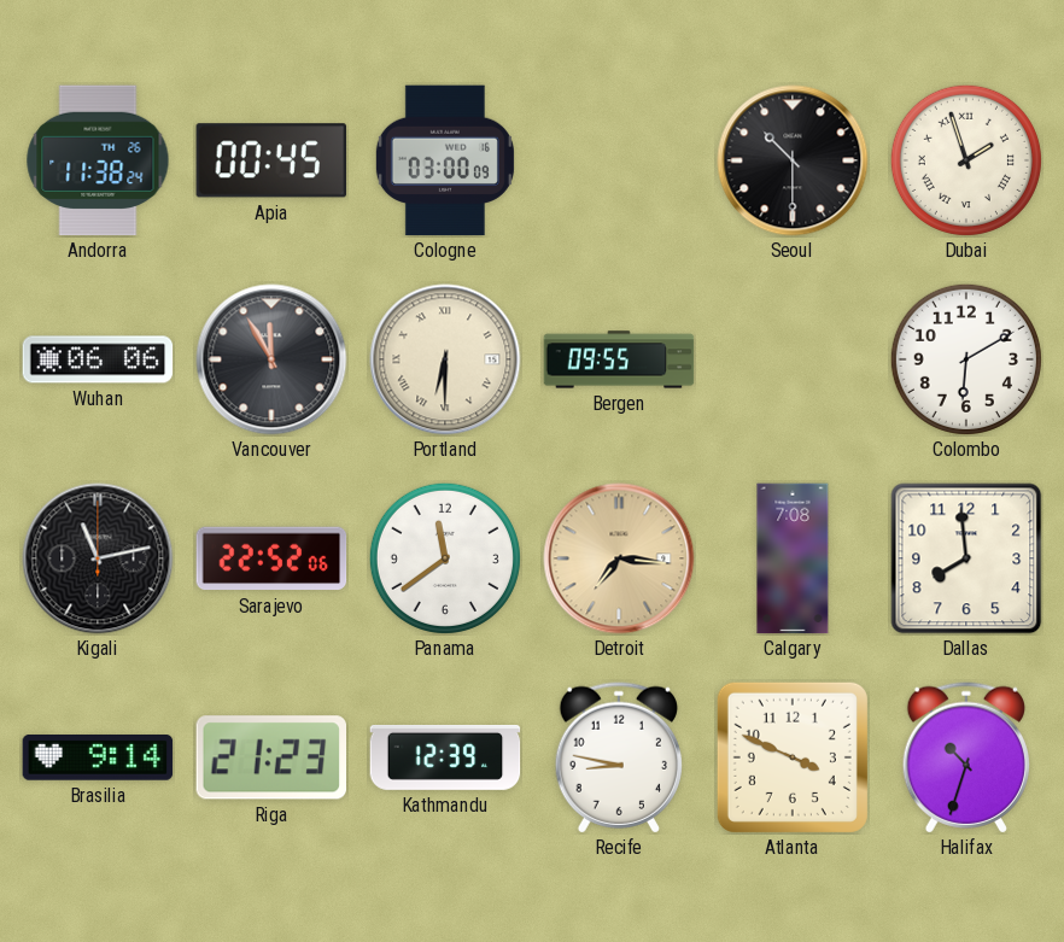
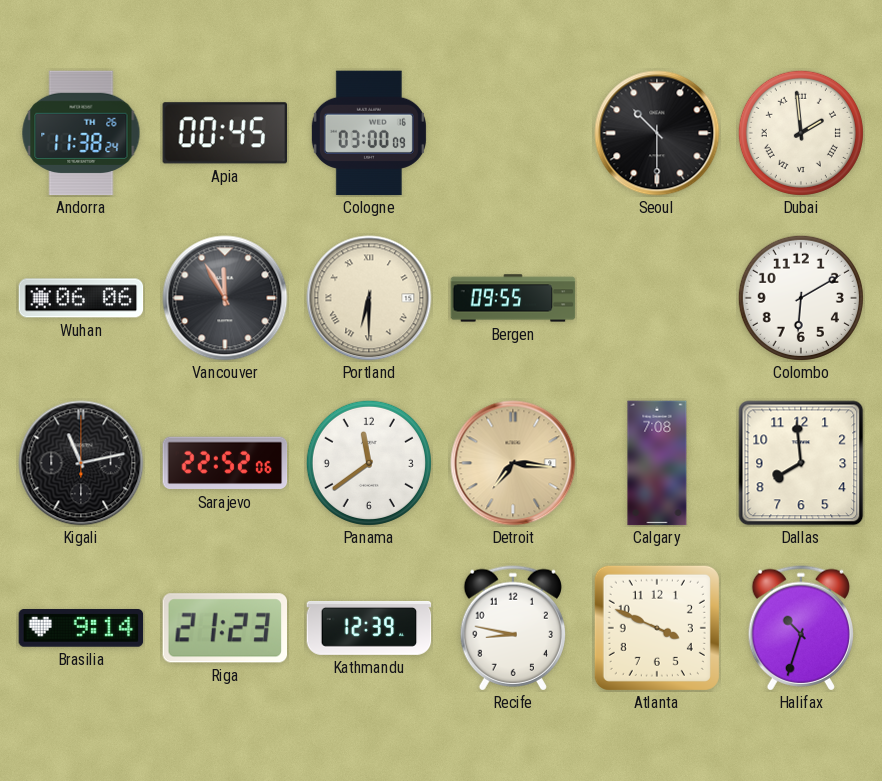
Dubai: 1:57 -> 1:59
